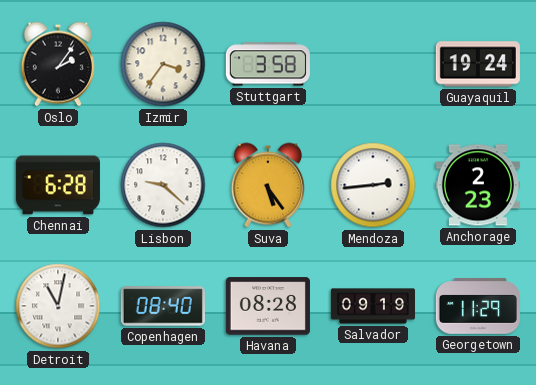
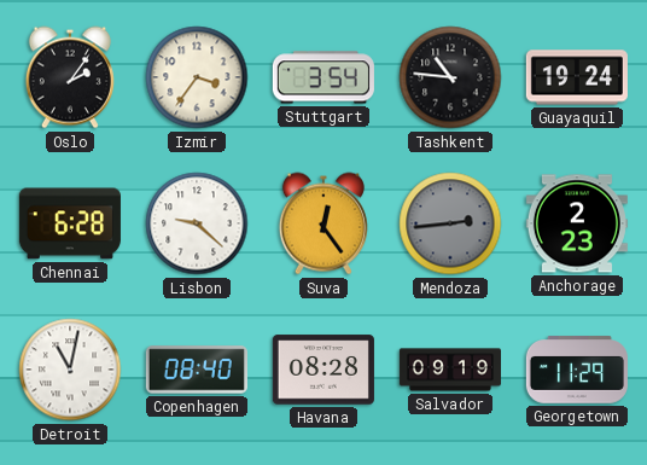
Stuttgart: 3:58 -> 3:54
Tashkent: none -> 10:46
Suva: 5:24 -> 12:24
Mendoza dial: white -> grey
